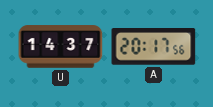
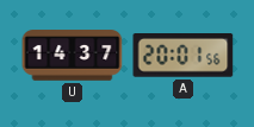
A: 20:17 -> 20:01
